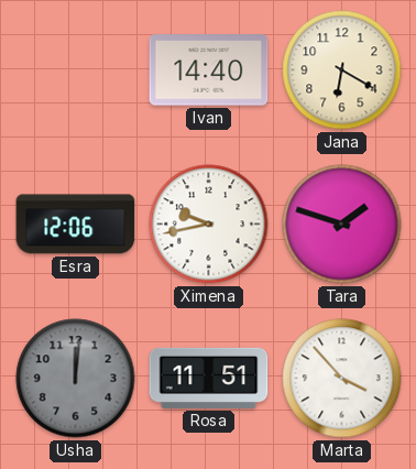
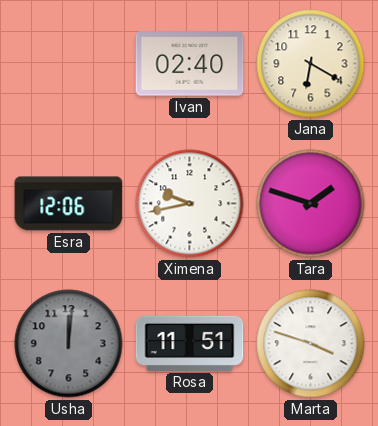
Ivan: 14:40 -> 02:40
Marta: 3:53 -> 3:48
